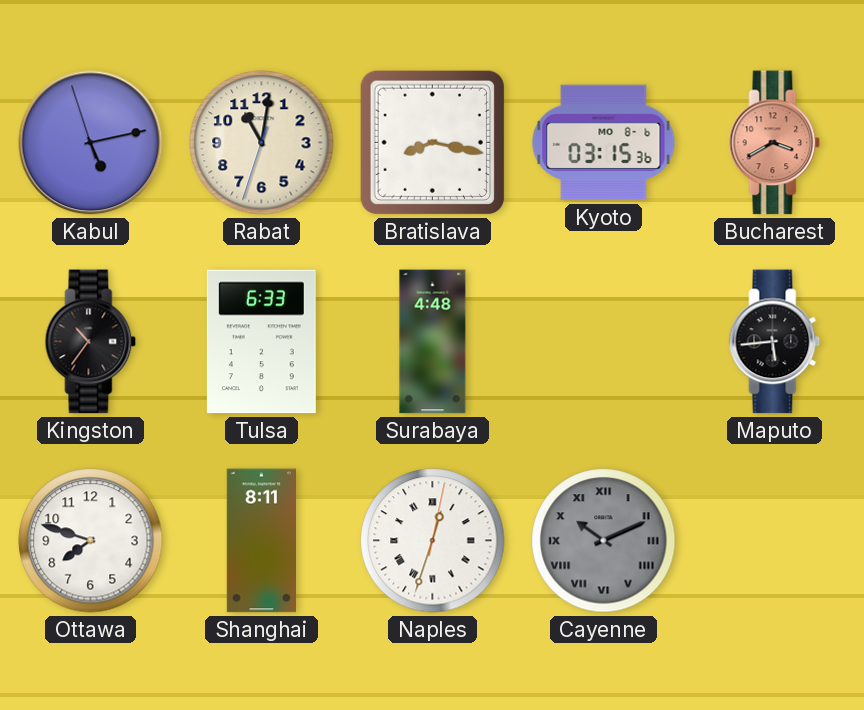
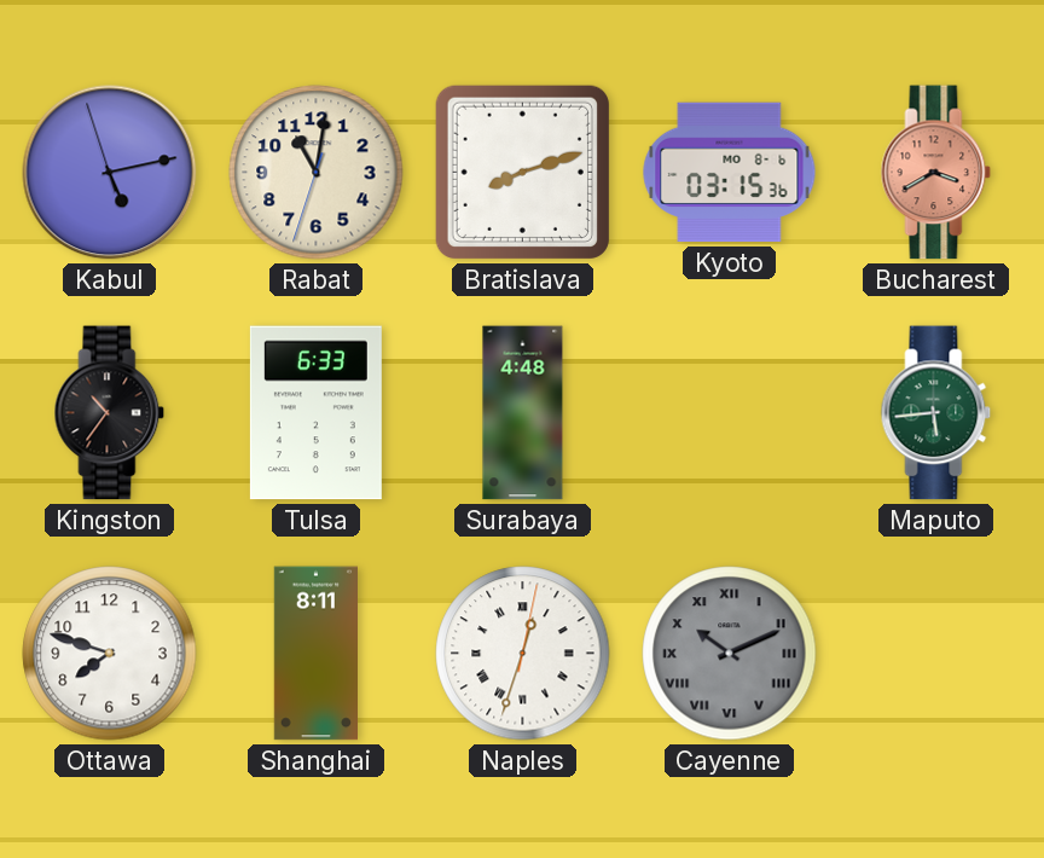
Bratislava: 8:17 -> 8:12
Maputo dial: black -> green
